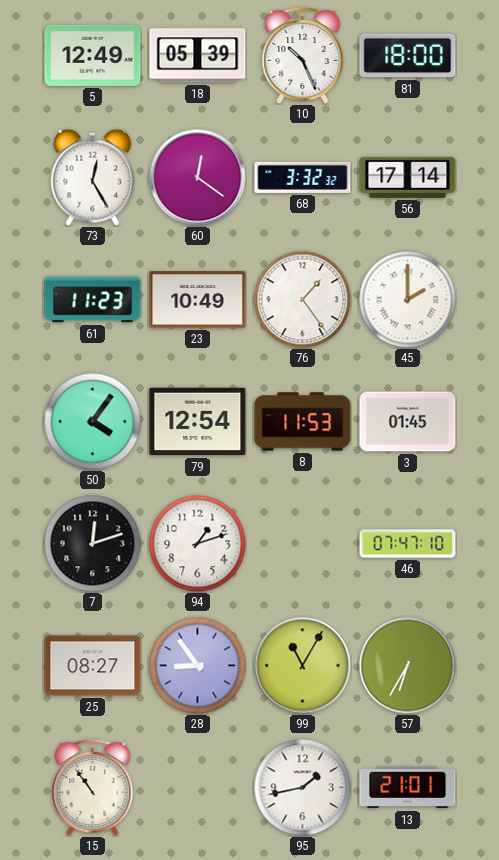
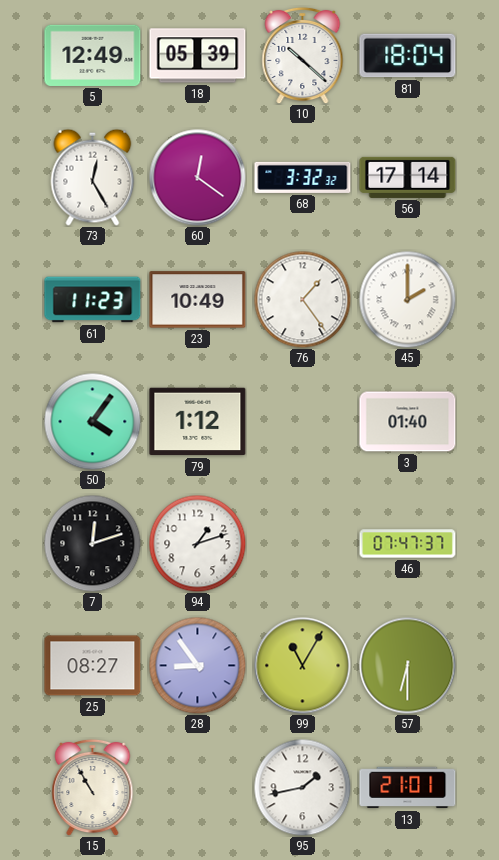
10: 10:26 -> 10:22
81: 18:00 -> 18:04
79: 12:54 -> 1:12
8: 11:53 -> none
3: 01:45 -> 01:40
46: 07:47:10 -> 07:47:37
57: 6:35 -> 6:30
15: 10:54 -> 10:55
